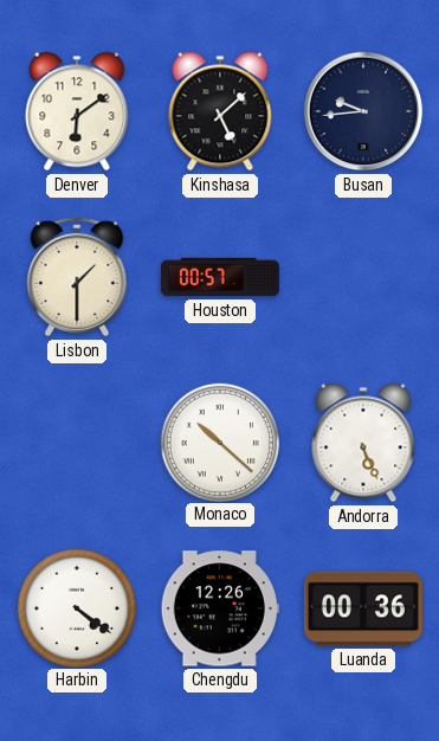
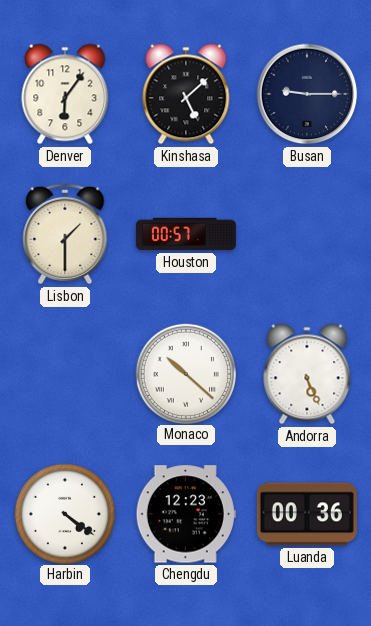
Denver: 6:09 -> 6:06
Busan: 9:44 -> 9:15
Chengdu: 12:26 -> 12:23
